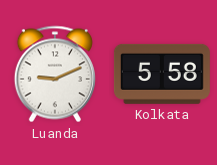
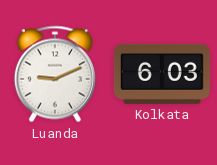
Kolkata: 5:58 -> 6:03
